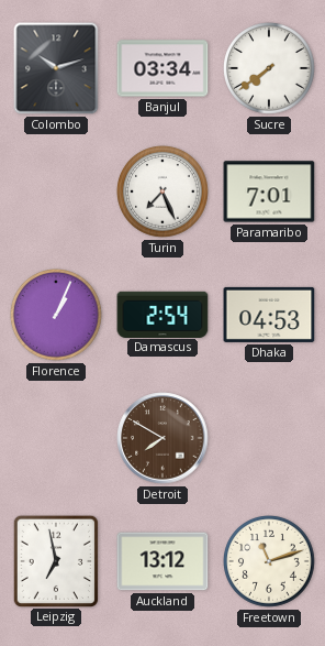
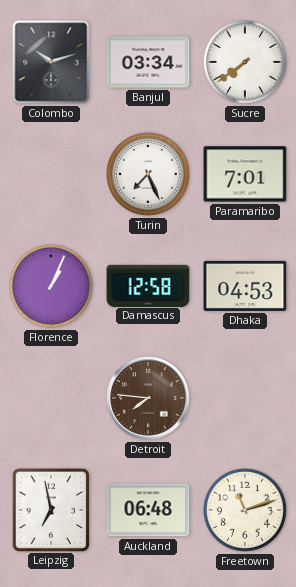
Damascus: 2:54 -> 12:58
Detroit: 7:50 -> 7:46
Auckland: 13:12 -> 06:48
